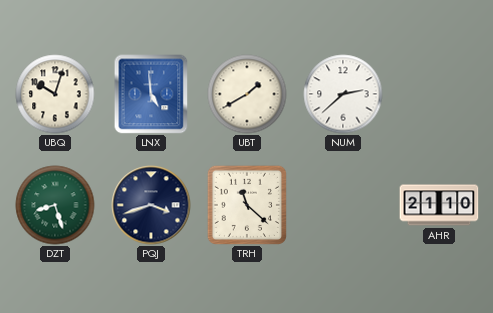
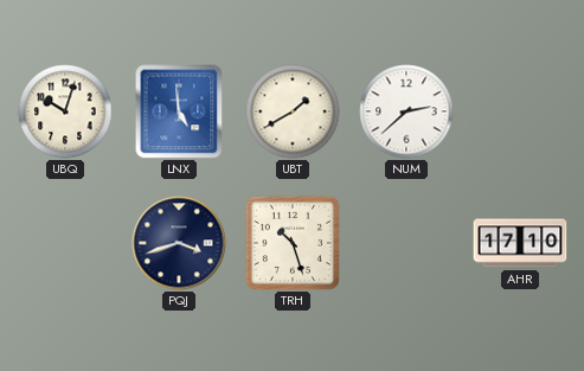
DZT: 8:27 -> none
TRH: 11:22 -> 10:27
AHR: 21:10 -> 17:10
